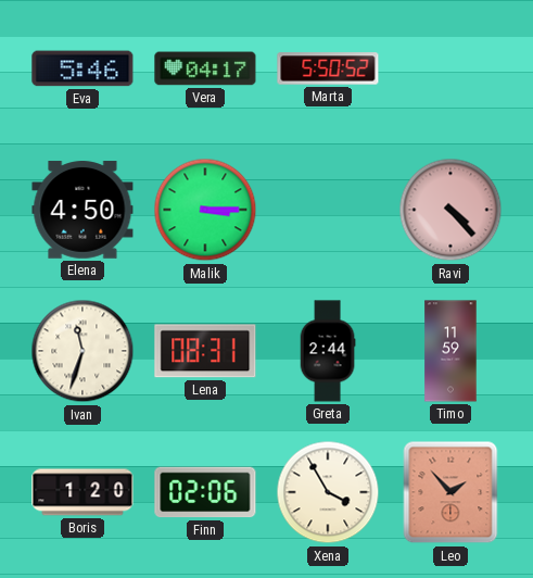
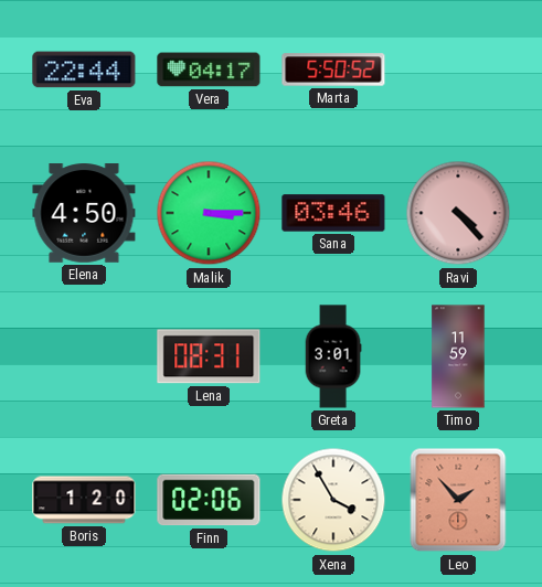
Eva: 5:46 -> 22:44
Sana: none -> 03:46
Ivan: 11:33 -> none
Greta: 2:44 -> 3:01
